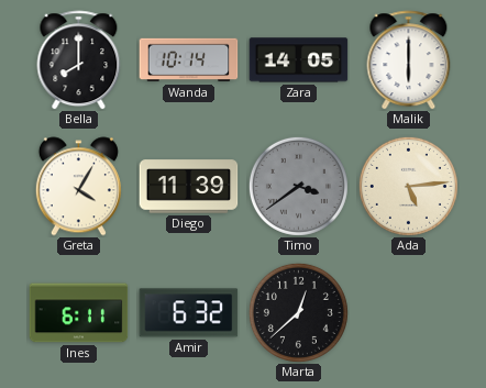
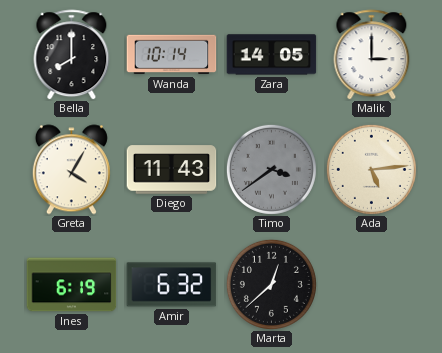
Malik: 6:00 -> 3:00
Diego: 11:39 -> 11:43
Ines: 6:11 -> 6:19
